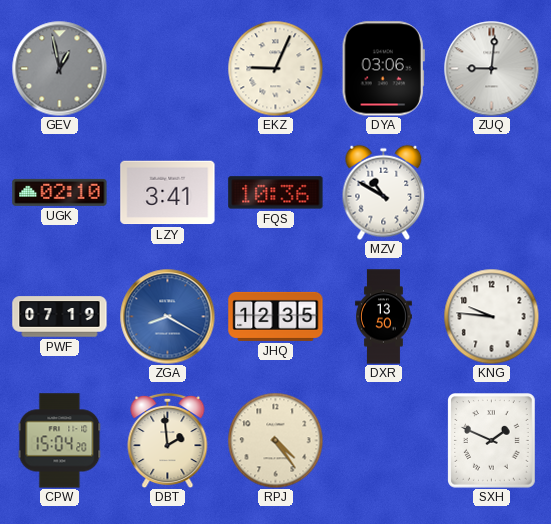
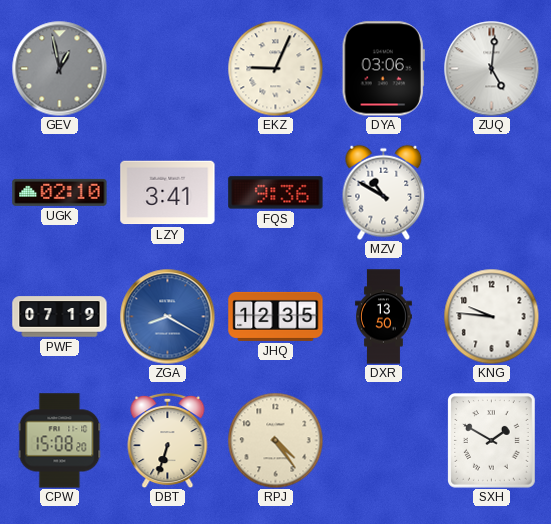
ZUQ: 9:01 -> 5:01
FQS: 10:36 -> 9:36
CPW: 15:04 -> 15:08
DBT: 1:59 -> 6:33
SXH: 1:49 -> 1:50
